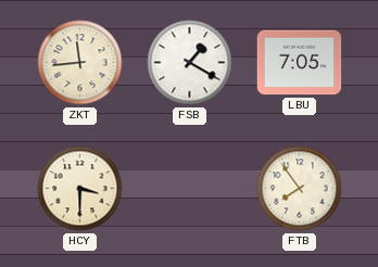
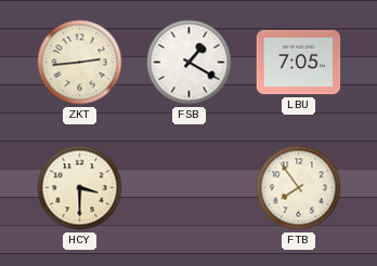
ZKT: 11:44 -> 2:44
